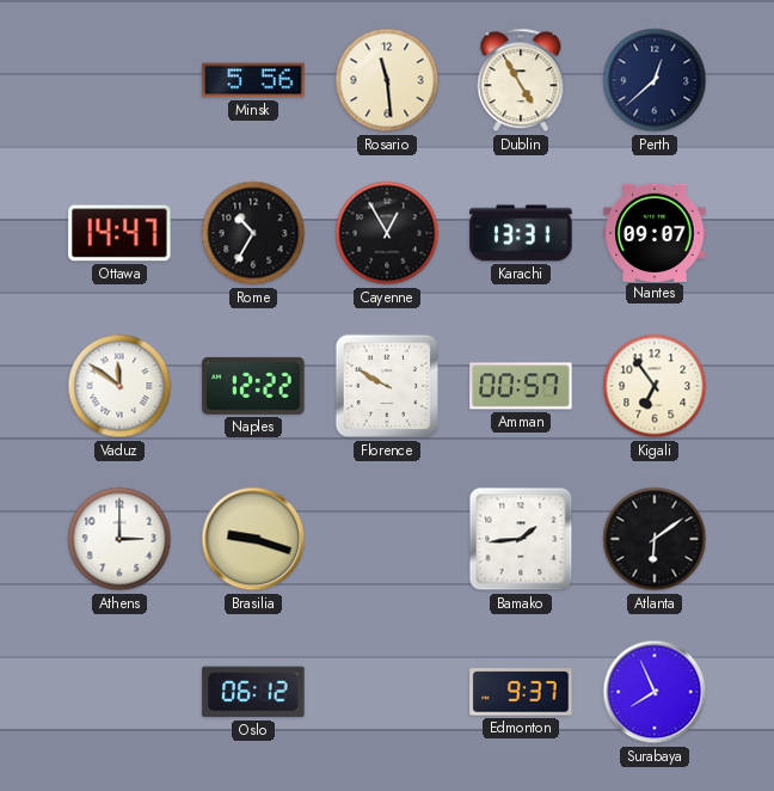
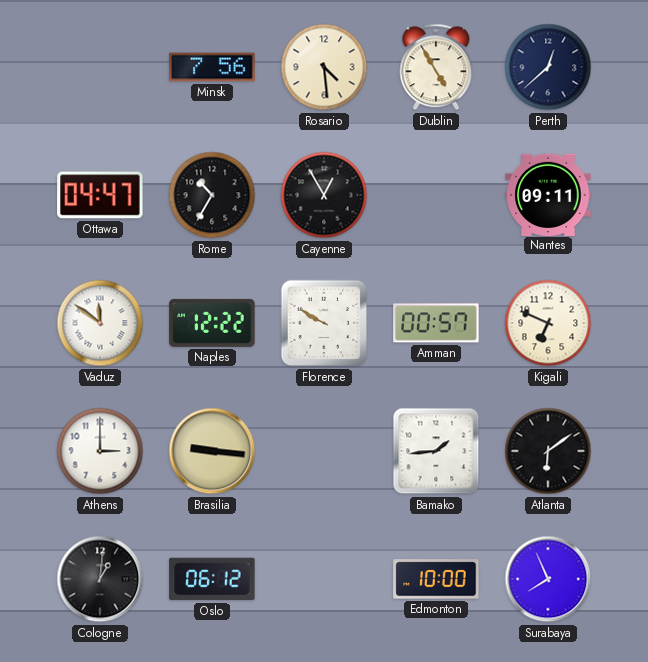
Minsk: 5:56 -> 7:56
Rosario: 11:29 -> 4:29
Ottawa: 14:47 -> 04:47
Karachi: 13:31 -> none
Nantes: 09:07 -> 09:11
Kigali: 6:54 -> 6:49
Brasilia: 9:18 -> 9:16
Cologne: none -> 1:01
Edmonton: 9:37 -> 10:00
